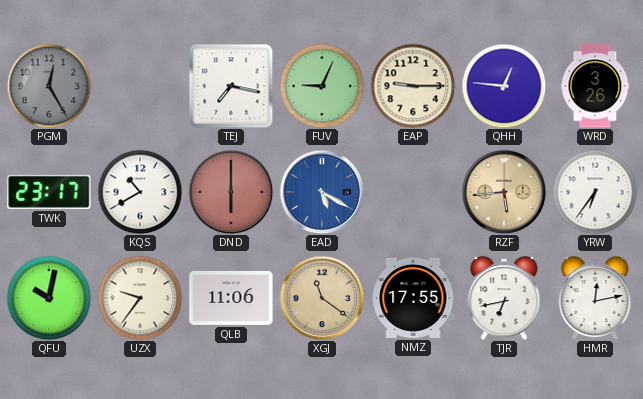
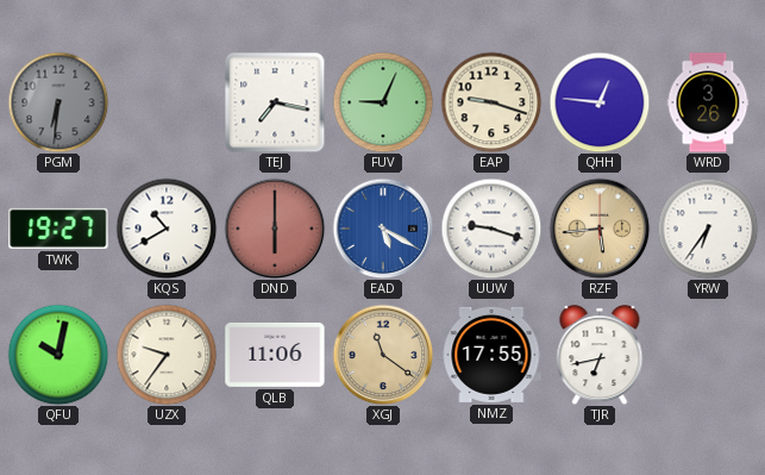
PGM: 12:25 -> 6:31
EAP: 9:15 -> 9:18
TWK: 23:17 -> 19:27
UUW: none -> 9:18
HMR: 12:13 -> none
